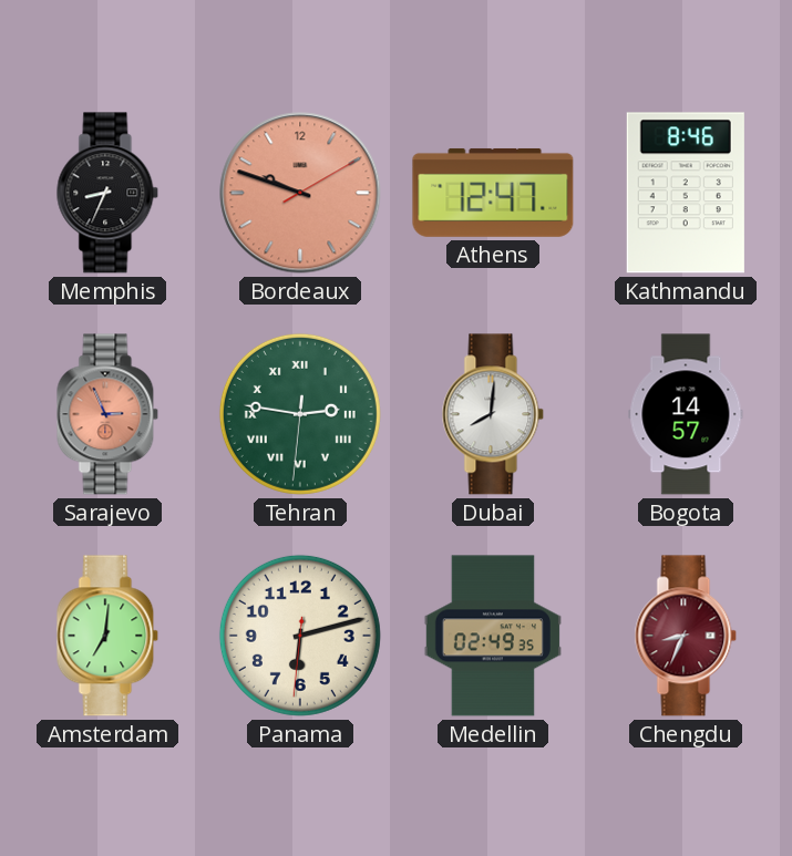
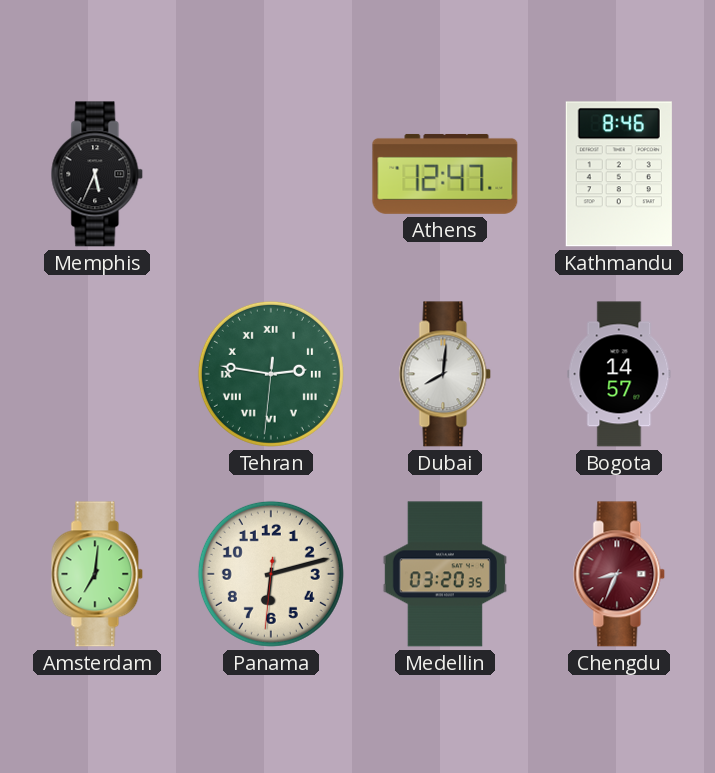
Memphis: 8:34 -> 5:34
Bordeaux: 9:48 -> none
Sarajevo: 2:56 -> none
Medellin: 02:49 -> 03:20
